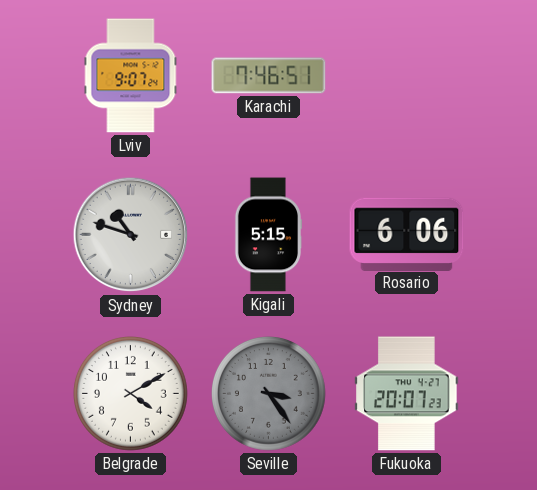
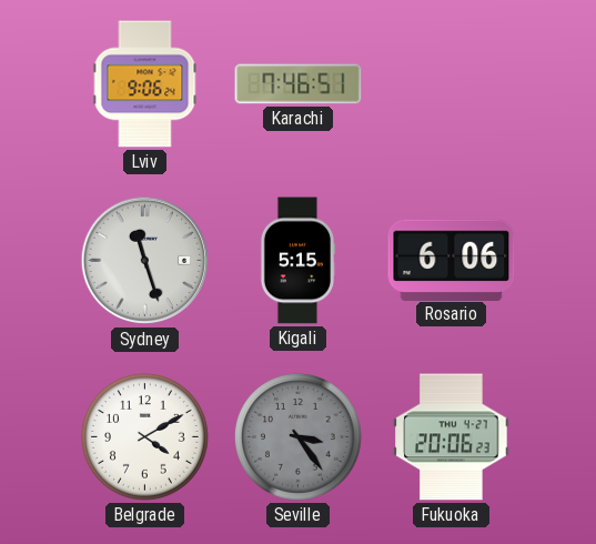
Lviv: 9:07 -> 9:06
Sydney: 10:48 -> 11:27
Fukuoka: 20:07 -> 20:06
